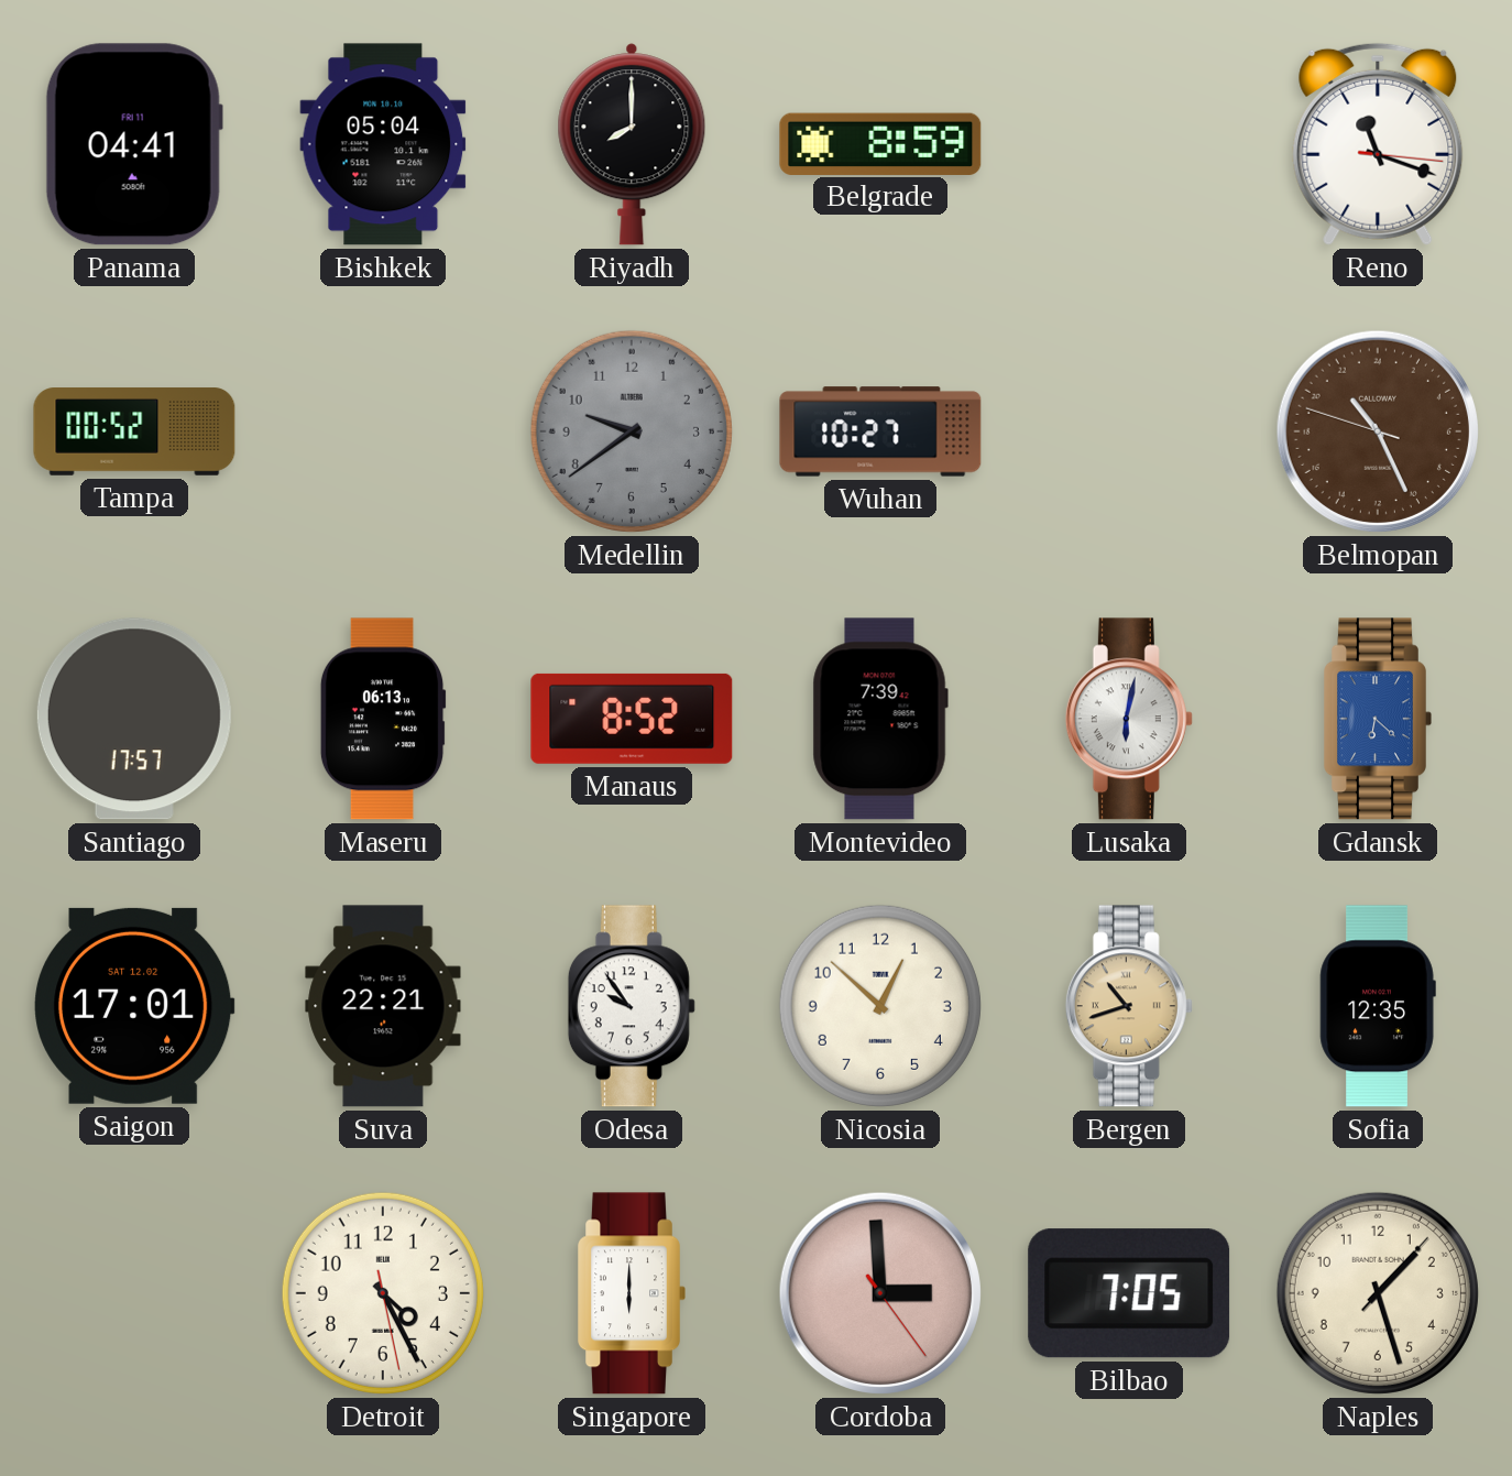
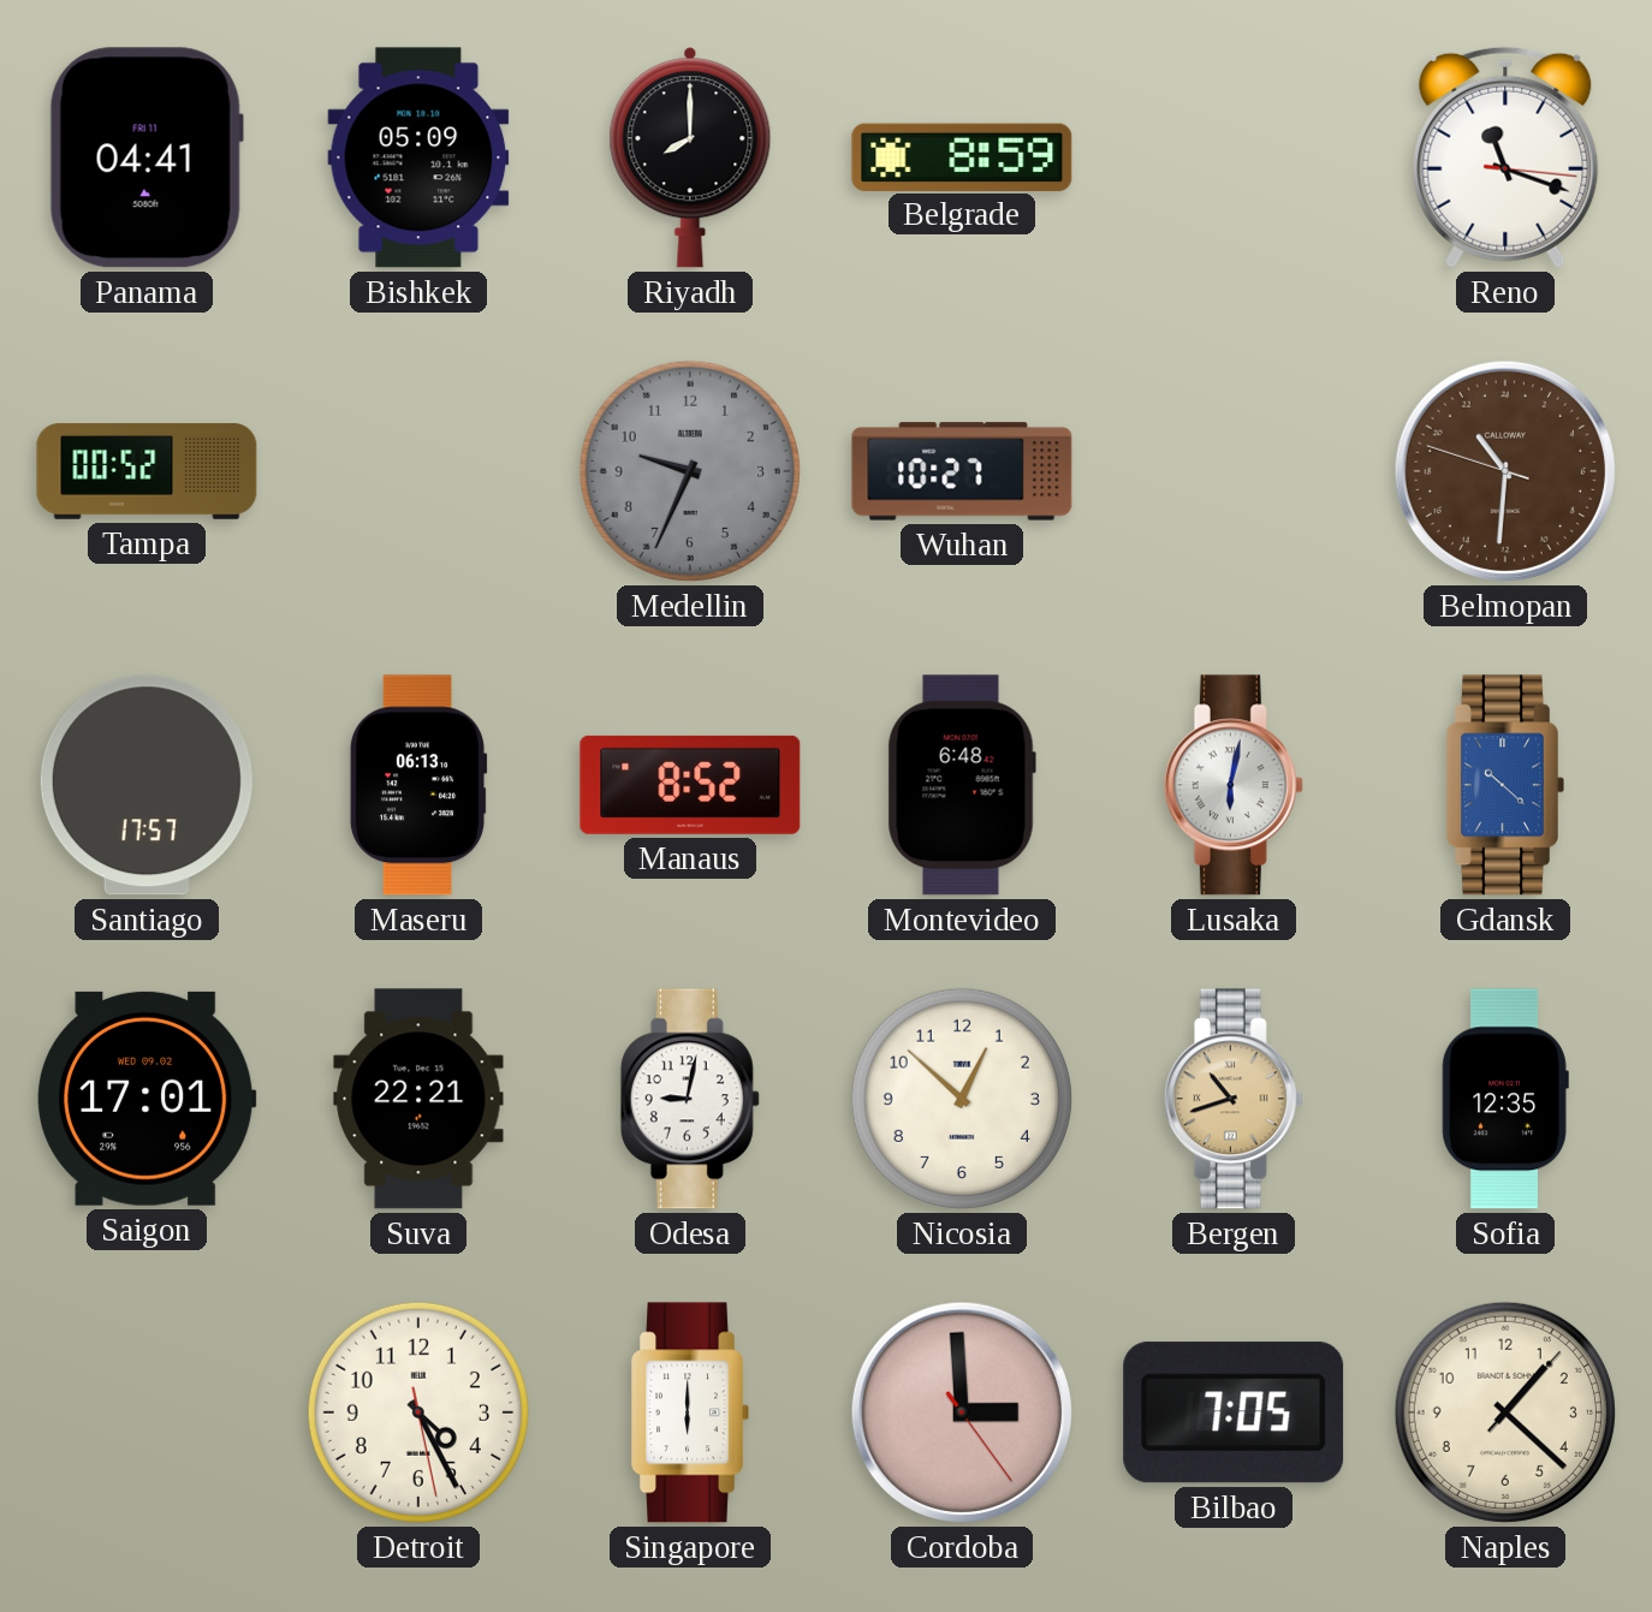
Bishkek: 05:04 -> 05:09
Medellin: 9:39 -> 9:34
Belmopan: 21:25 -> 21:30
Montevideo: 7:39 -> 6:48
Gdansk: 6:22 -> 10:22
Saigon date: SAT 12.02 -> WED 09.02
Odesa: 9:54 -> 9:02
Naples: 1:27 -> 1:22
